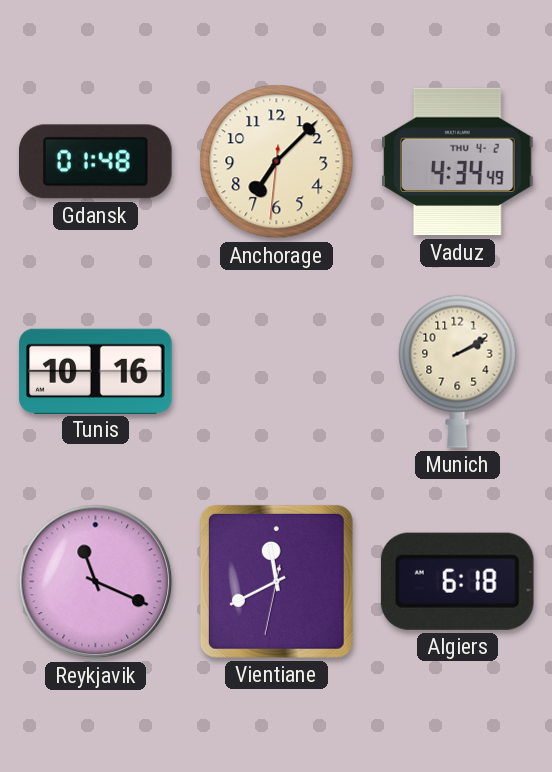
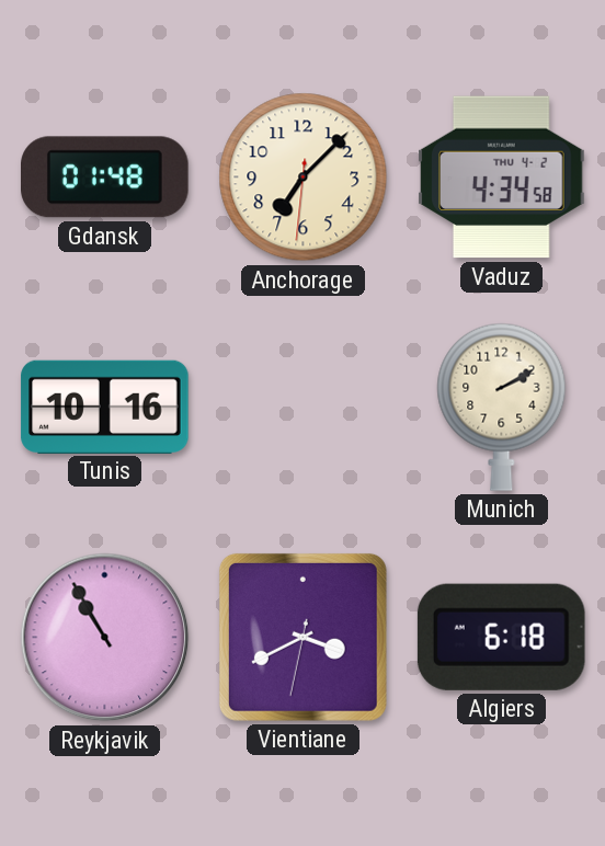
Vaduz: 4:34:49 -> 4:34:58
Reykjavik: 11:19 -> 10:55
Vientiane: 11:40 -> 3:40
